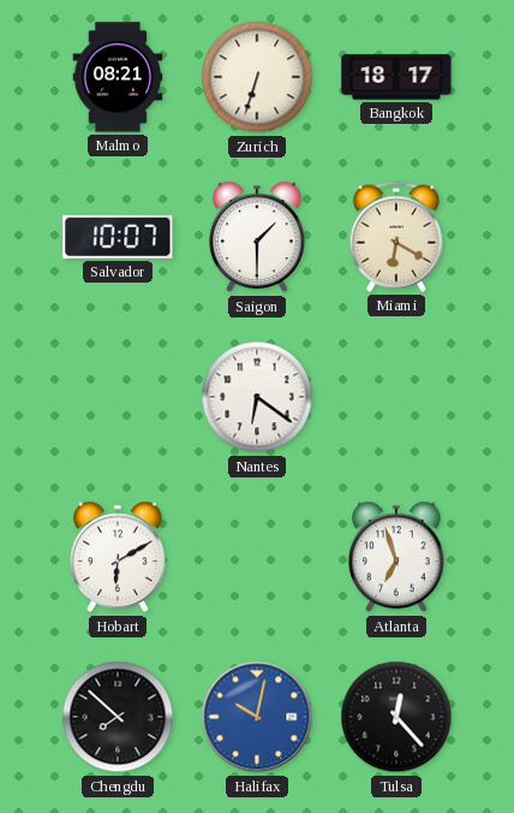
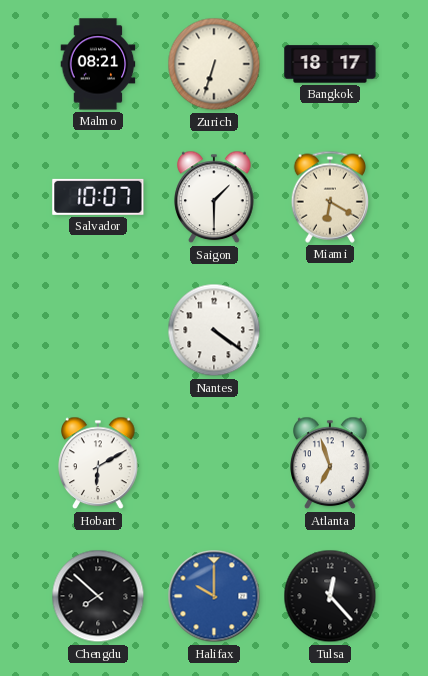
Nantes: 6:21 -> 4:21
Halifax: 10:02 -> 10:00
